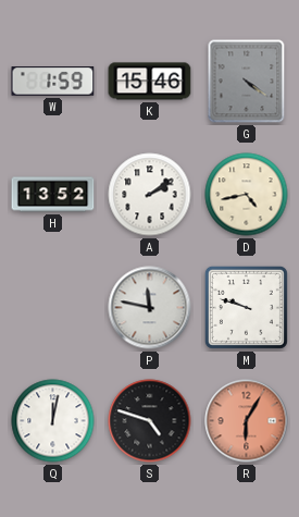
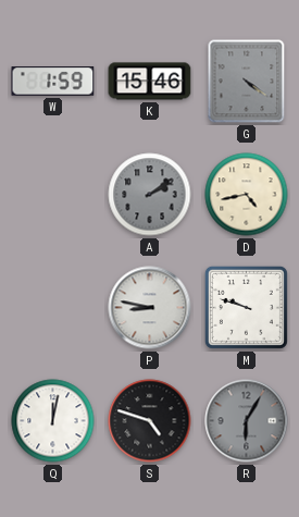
H: 13:52 -> none
A dial: white -> grey
P: 11:47 -> 8:47
R dial: salmon -> grey
